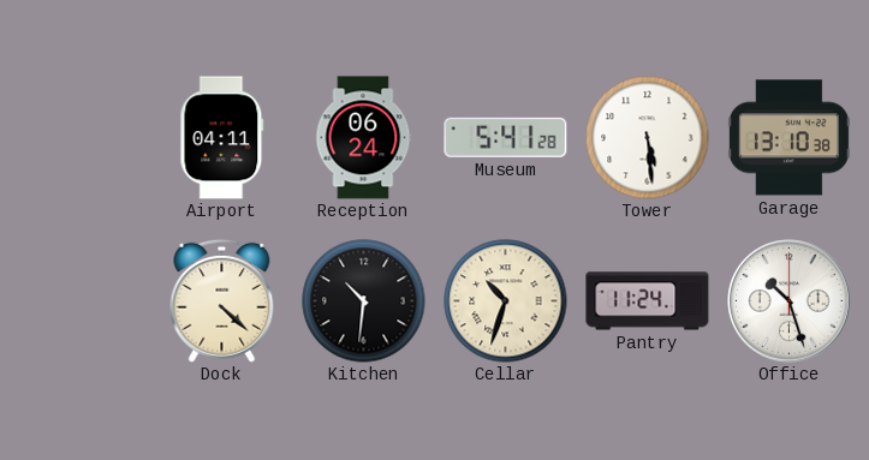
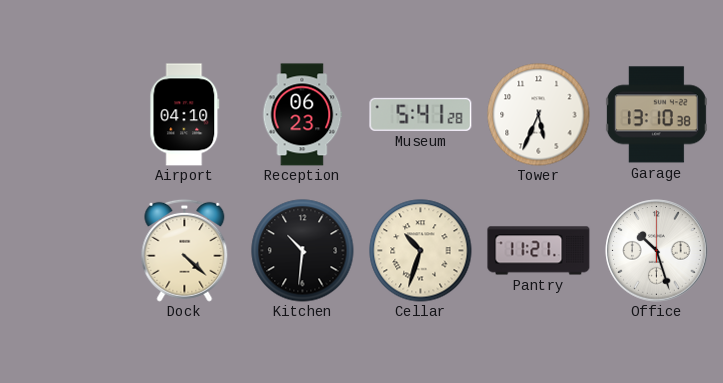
Airport: 04:11 -> 04:10
Reception: 06:24 -> 06:23
Tower: 5:29 -> 5:34
Pantry: 11:24 -> 11:21
